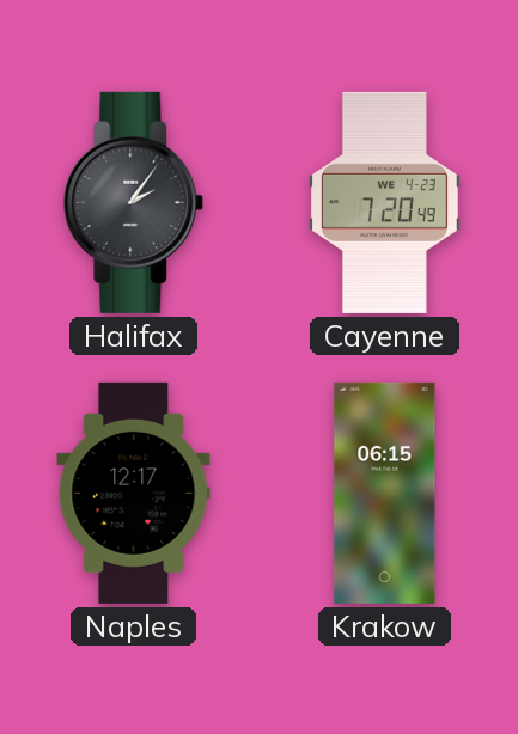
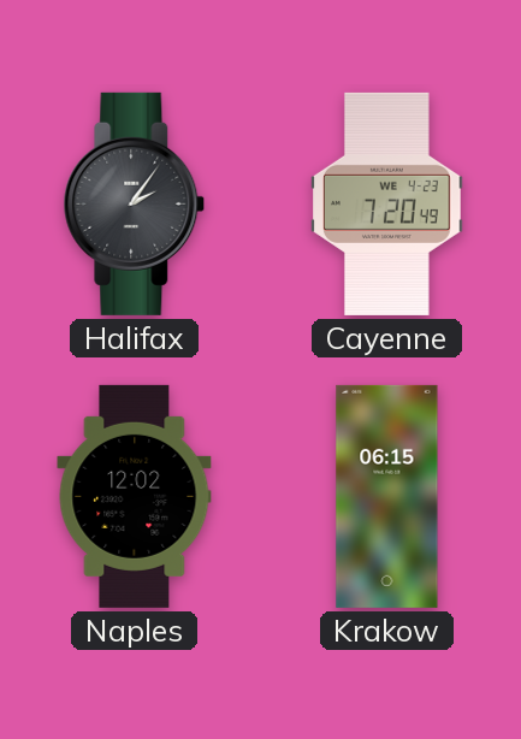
Naples: 12:17 -> 12:02
